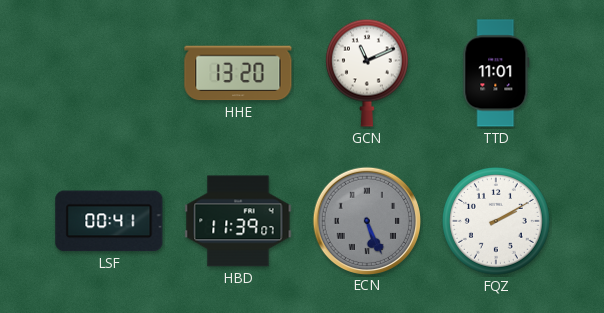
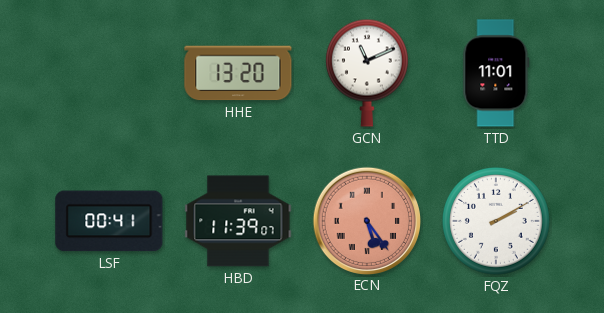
ECN: 5:26 -> 5:24
ECN dial: grey -> salmon
